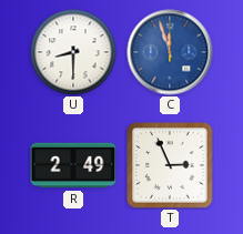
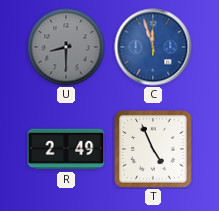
U dial: white -> grey
T: 2:56 -> 4:56
